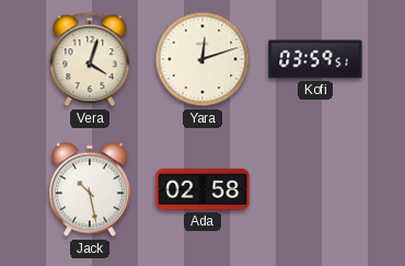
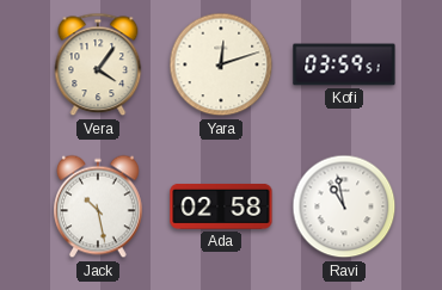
Vera: 4:03 -> 4:06
Ravi: none -> 10:58
